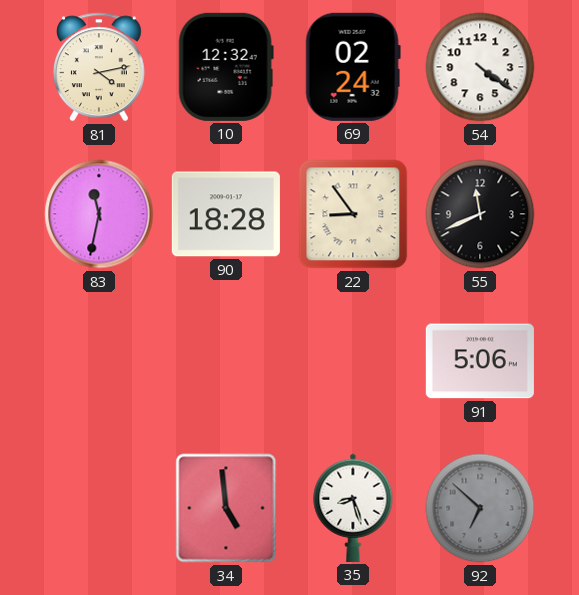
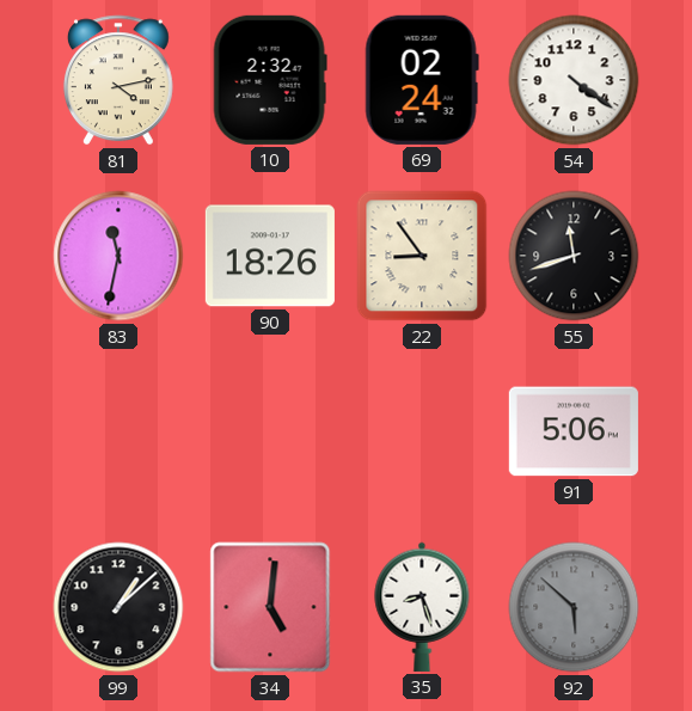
10: 12:32 -> 2:32
90: 18:28 -> 18:26
55: 11:41 -> 11:42
99: none -> 1:08
34: 4:59 -> 5:01
92: 6:52 -> 5:52
